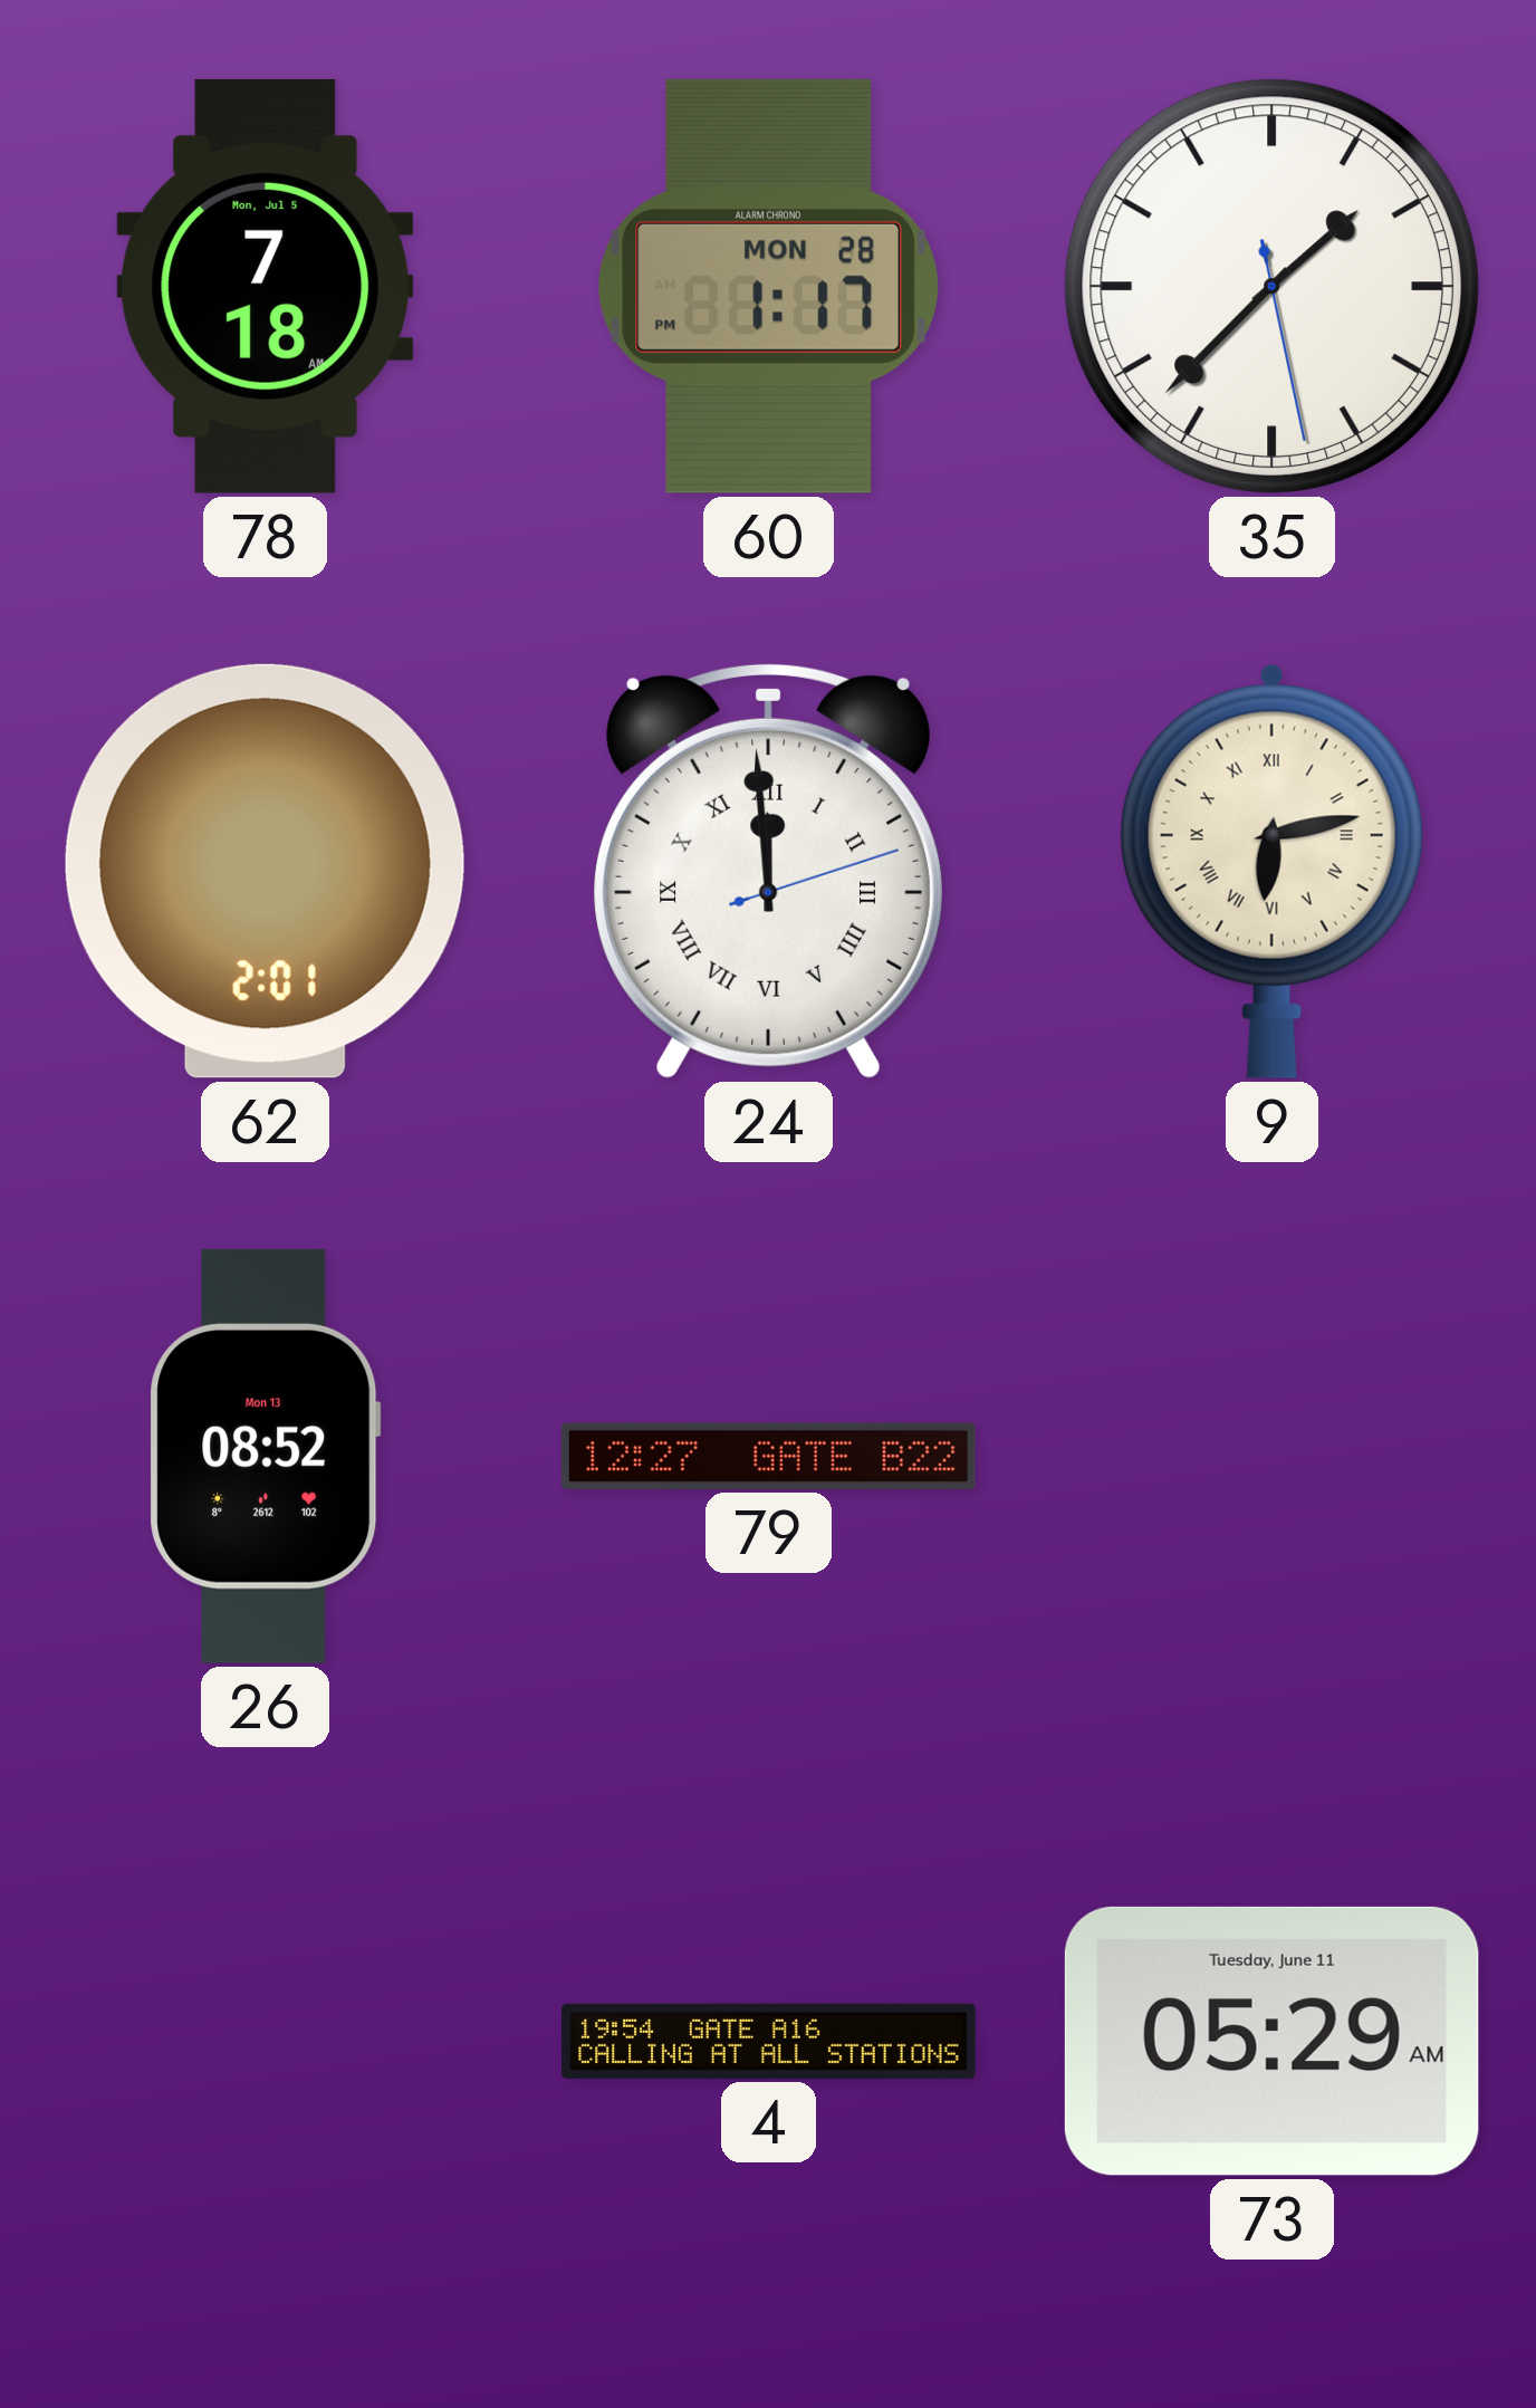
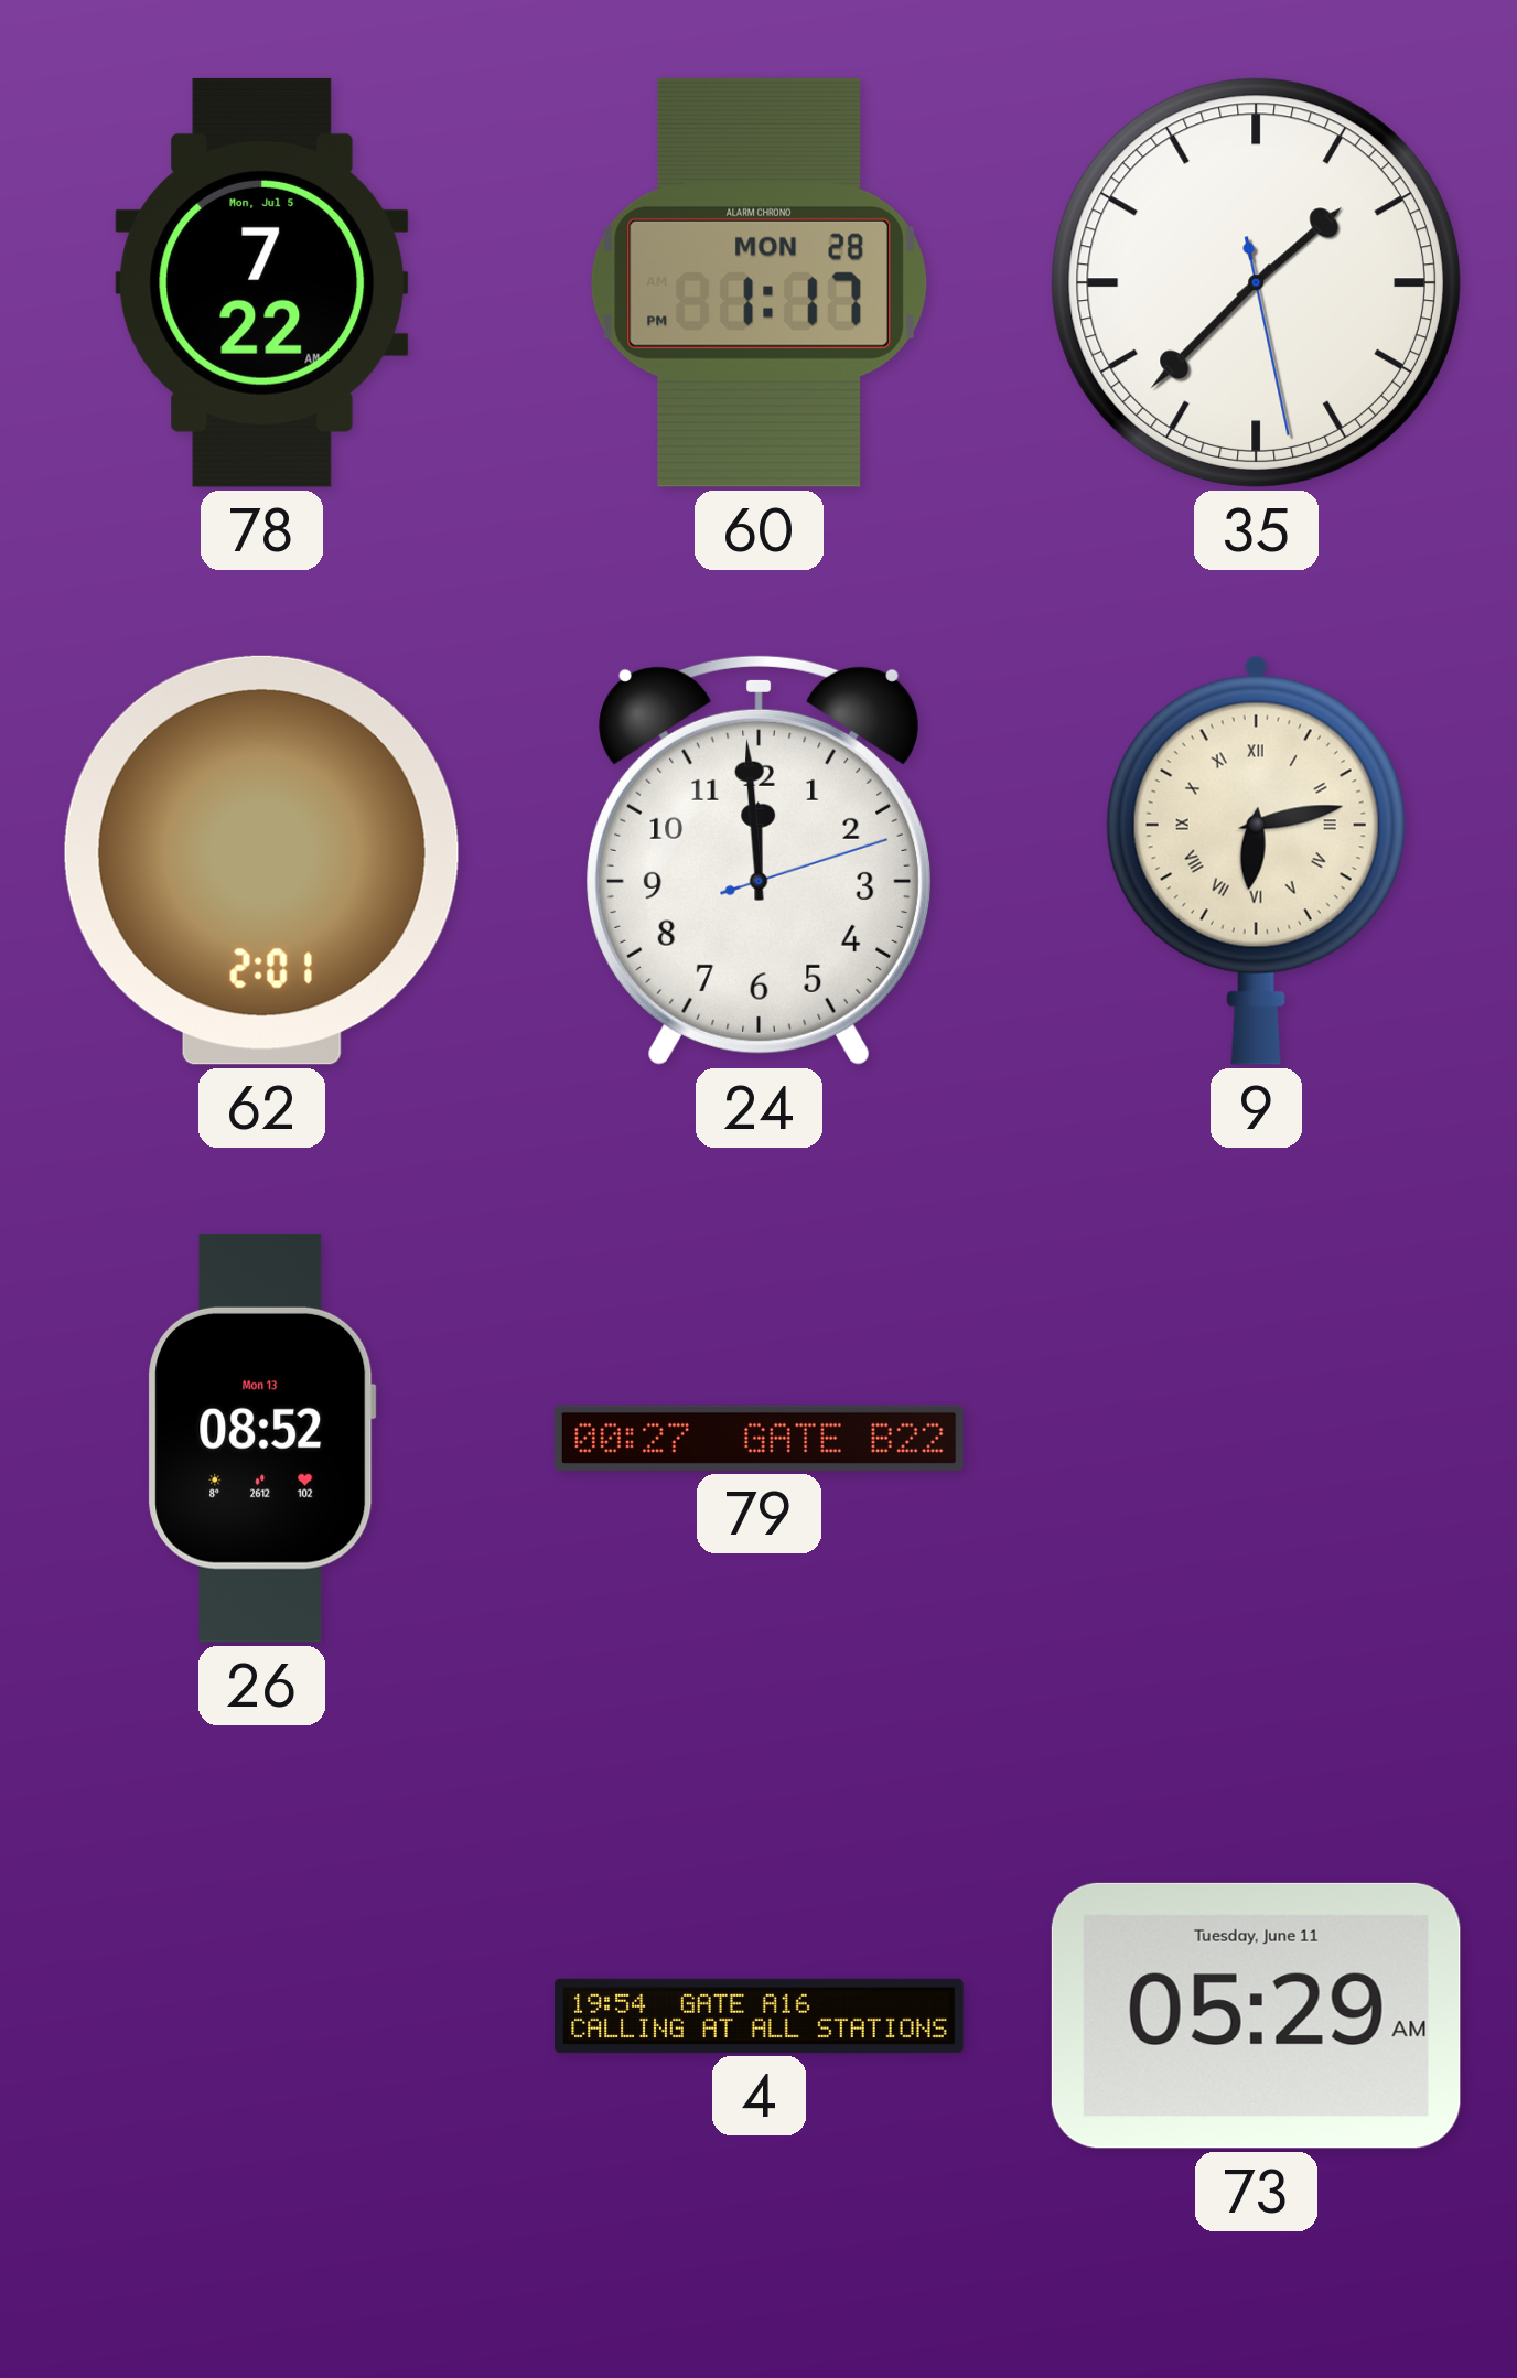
78: 7:18 -> 7:22
24 numerals: Roman -> Arabic
79: 12:27 -> 00:27
